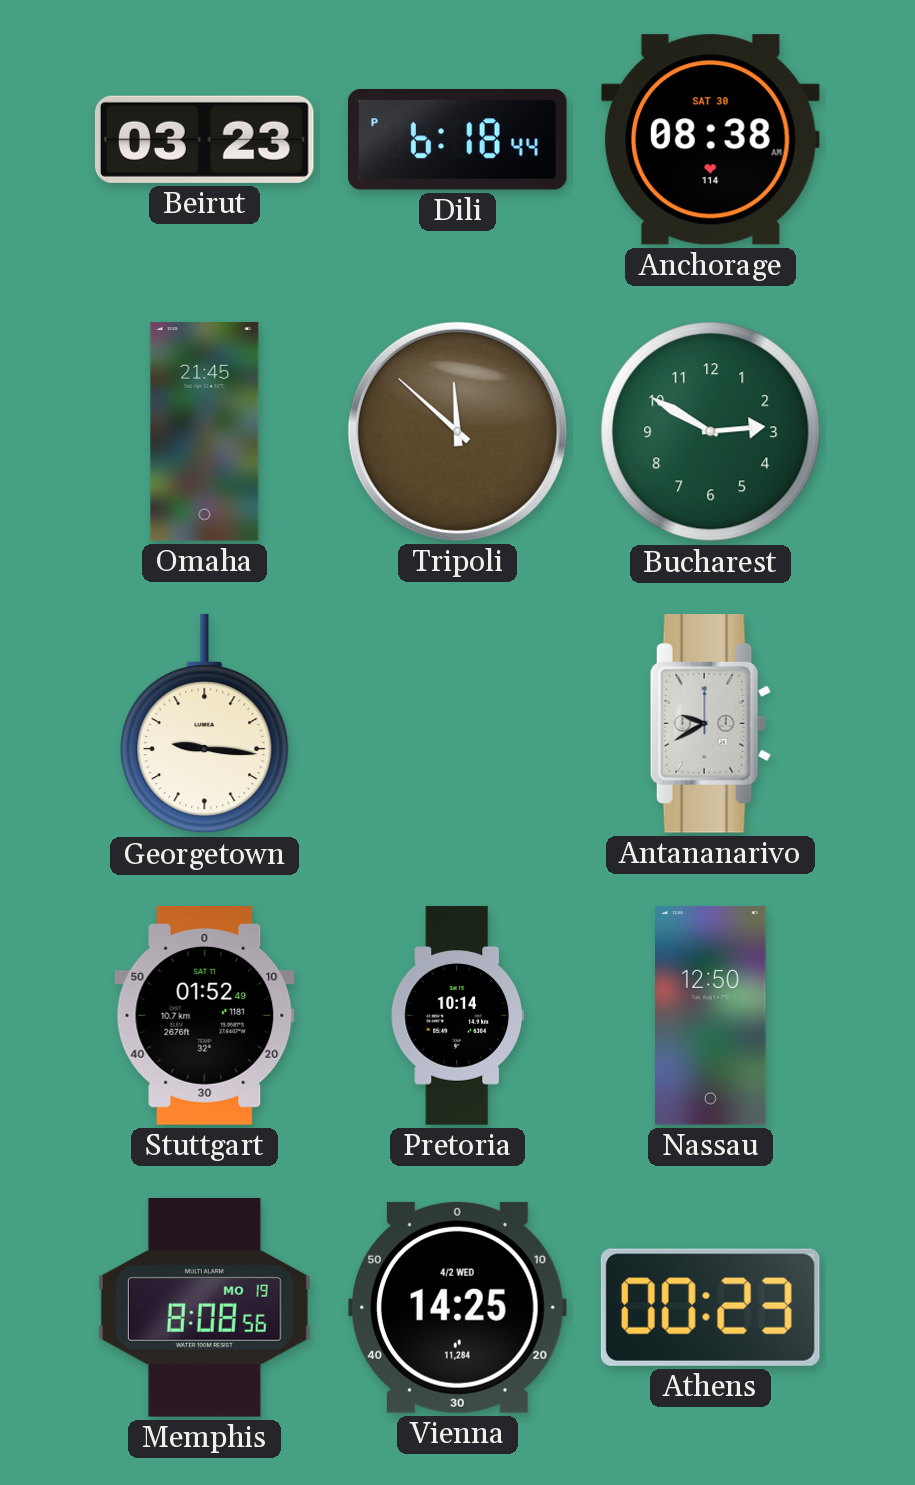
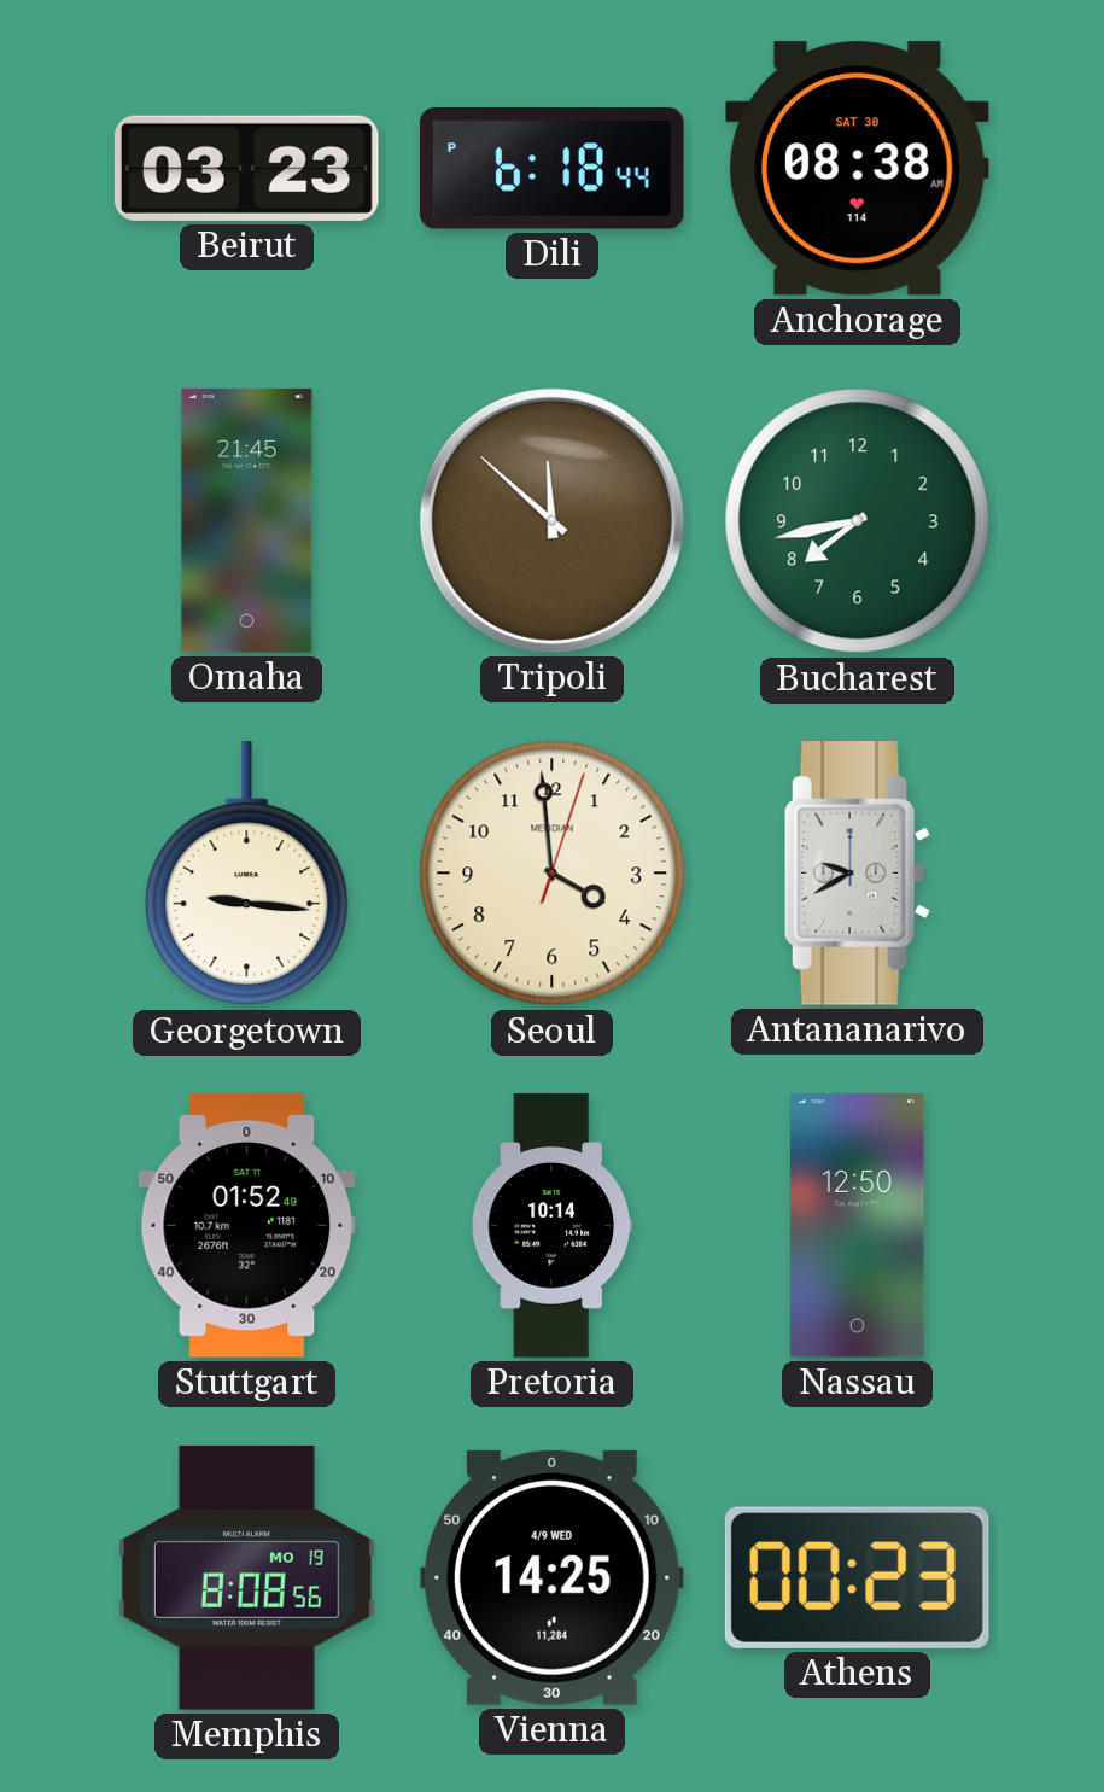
Bucharest: 2:50 -> 7:43
Seoul: none -> 3:59
Vienna date: 4/2 WED -> 4/9 WED
